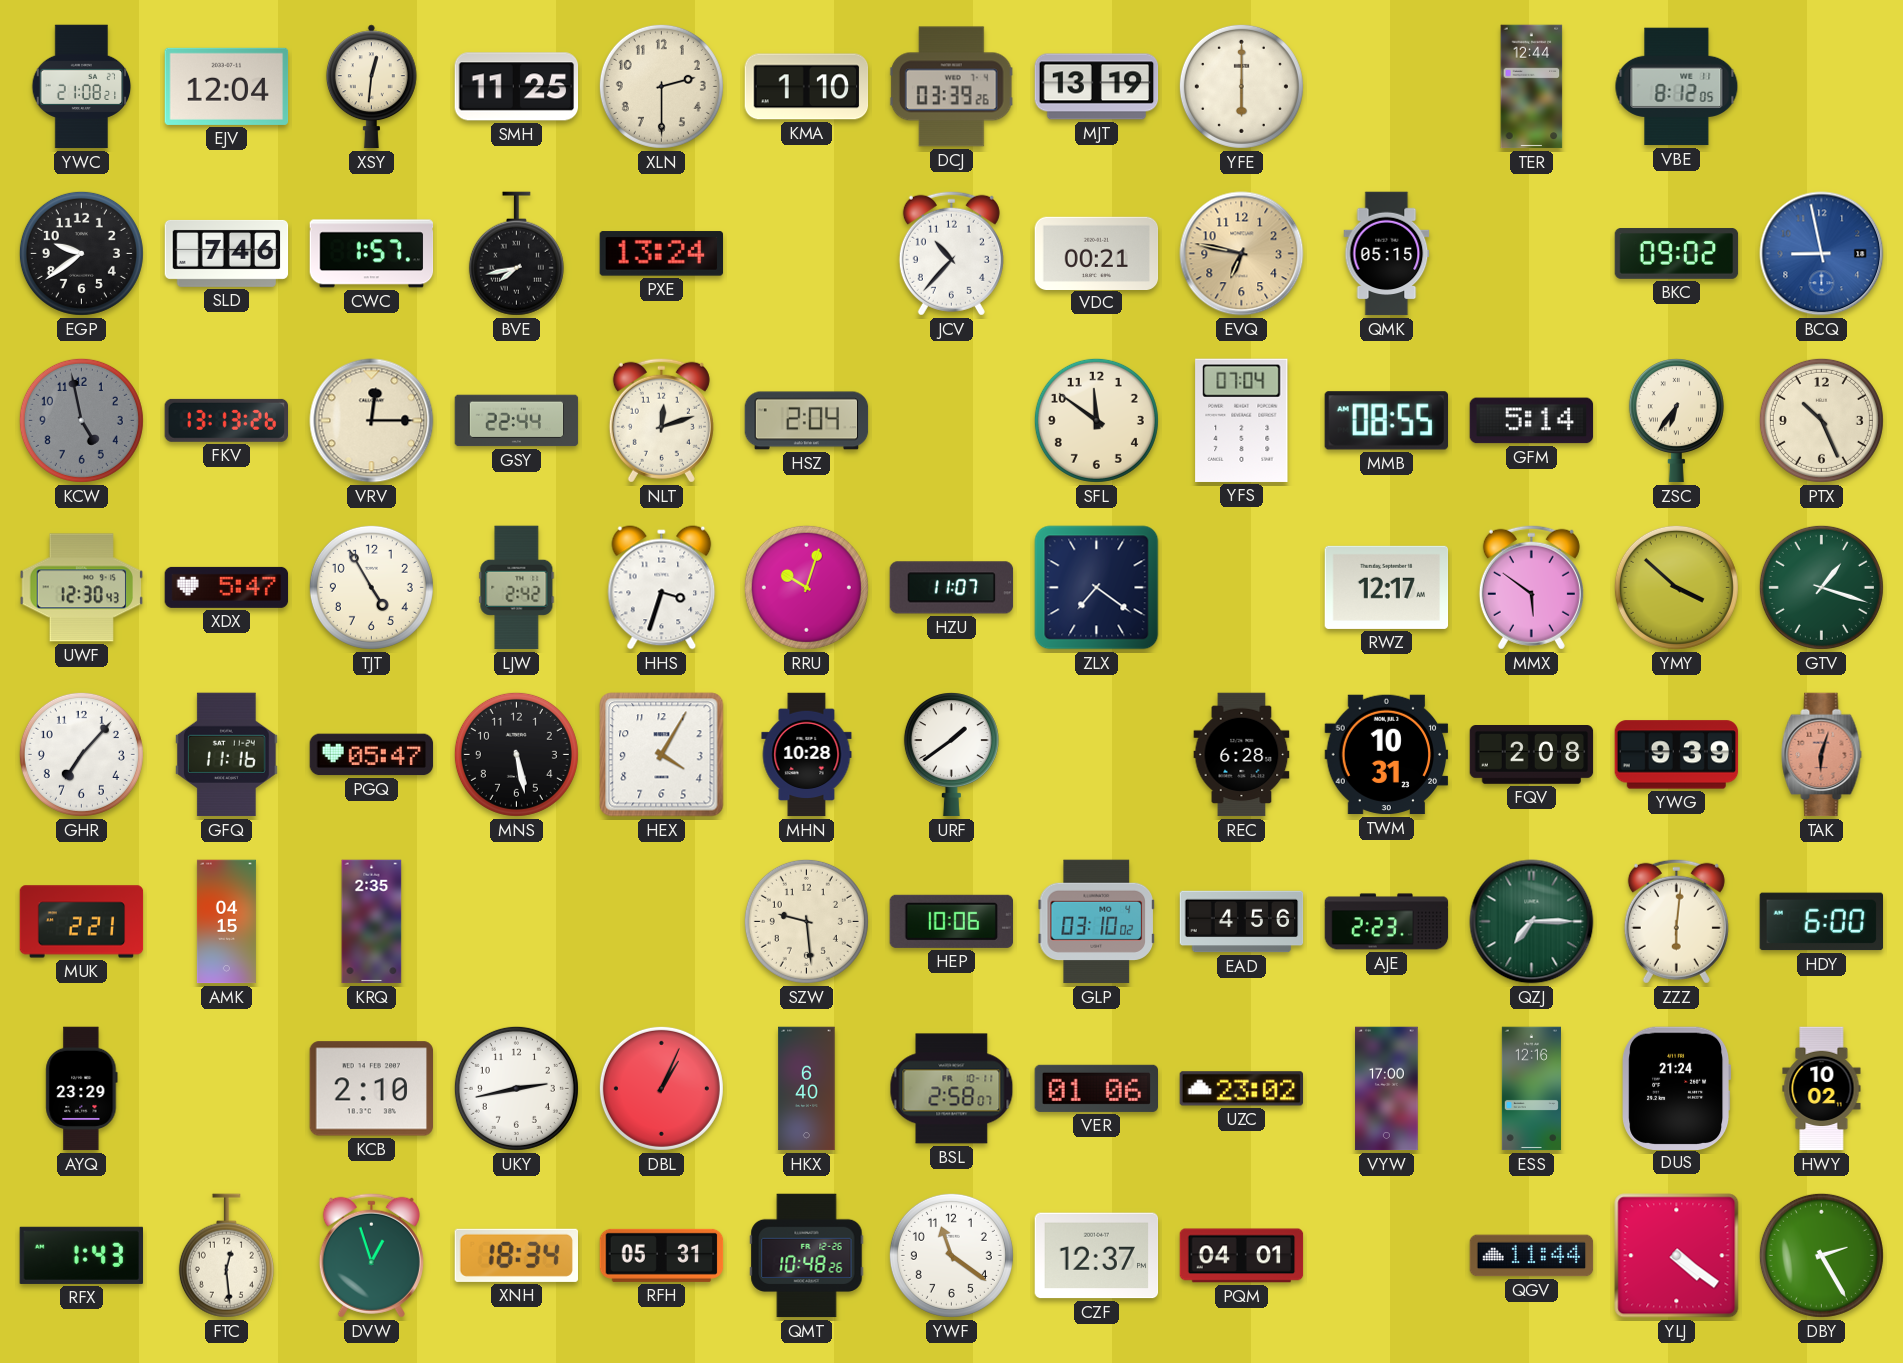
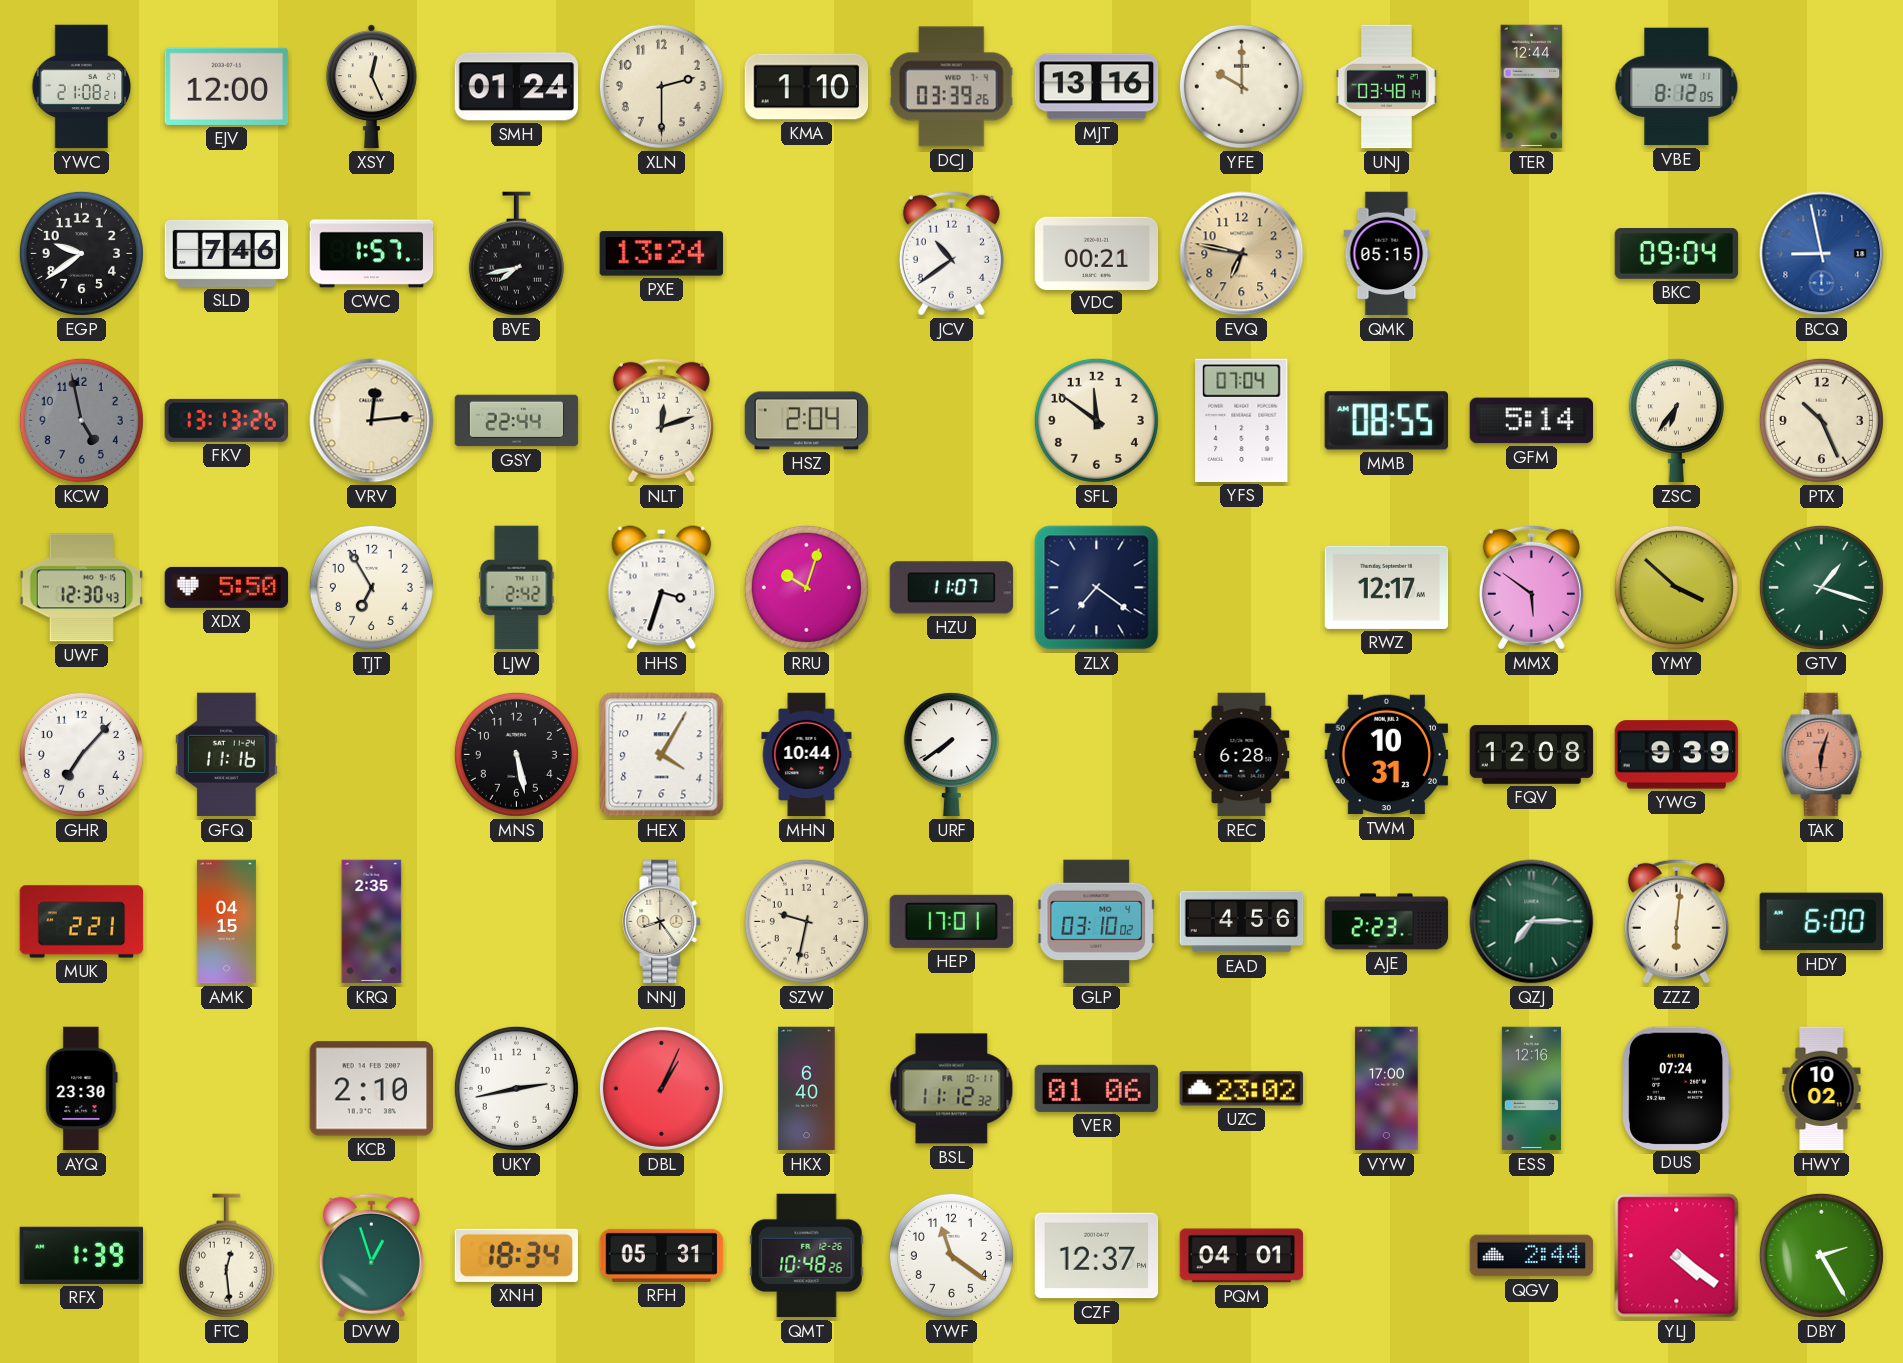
EJV: 12:04 -> 12:00
XSY: 12:31 -> 12:26
SMH: 11:25 -> 01:24
MJT: 13:19 -> 13:16
YFE: 6:00 -> 10:00
UNJ: none -> 03:48
JCV: 10:37 -> 10:39
BKC: 09:02 -> 09:04
VRV: 12:15 -> 12:14
XDX: 5:47 -> 5:50
TJT: 4:55 -> 6:55
PGQ: 05:47 -> none
MHN: 10:28 -> 10:44
URF: 1:39 -> 7:39
FQV: 2:08 -> 12:08
NNJ: none -> 8:24
SZW: 9:29 -> 9:32
HEP: 10:06 -> 17:01
AYQ: 23:29 -> 23:30
BSL: 2:58 -> 11:12
DUS: 21:24 -> 07:24
RFX: 1:43 -> 1:39
QGV: 11:44 -> 2:44
